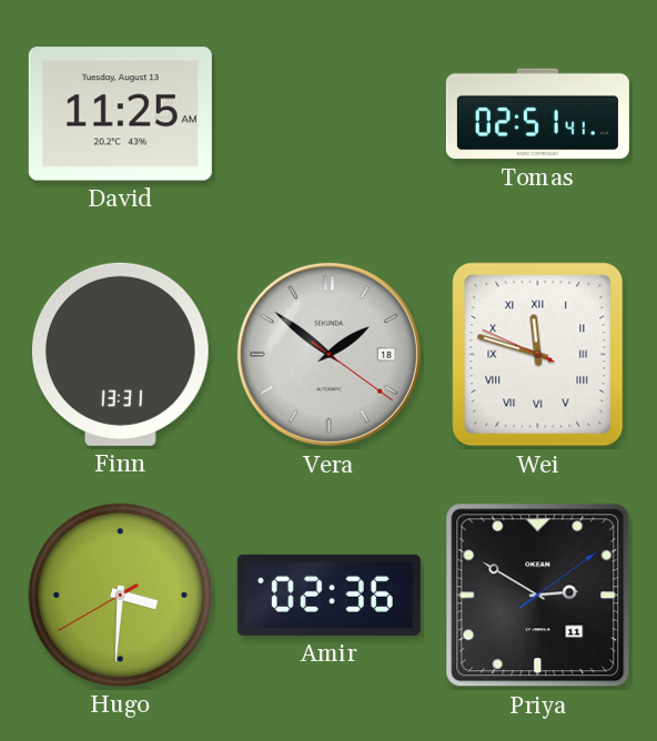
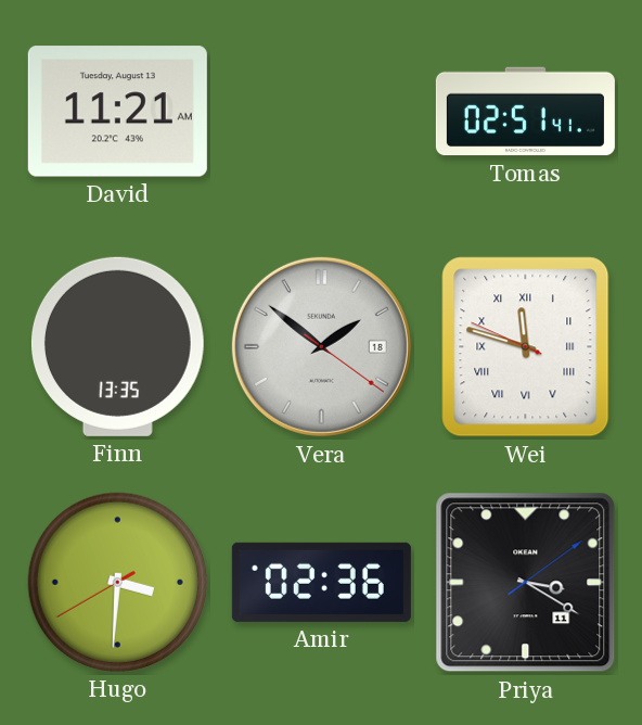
David: 11:25 -> 11:21
Finn: 13:31 -> 13:35
Priya: 2:50 -> 3:20
